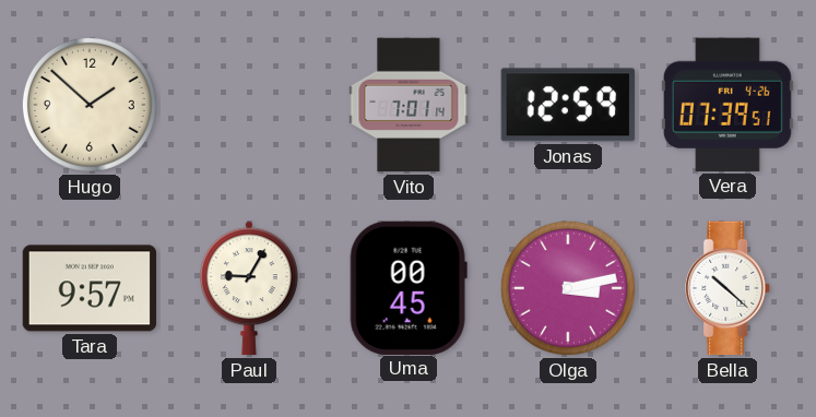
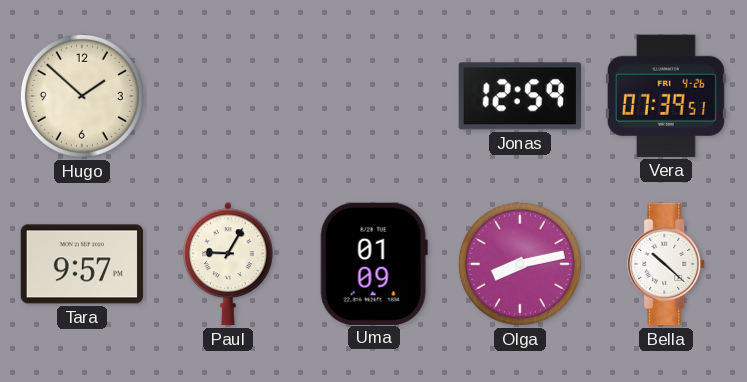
Vito: 7:01 -> none
Uma: 00:45 -> 01:09
Olga: 3:13 -> 8:13
